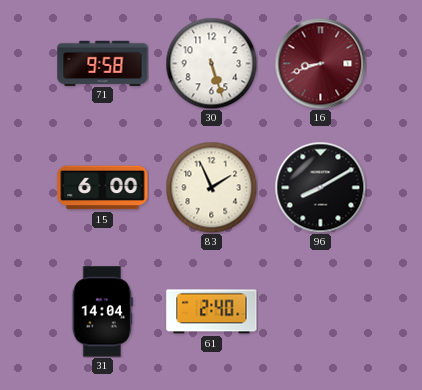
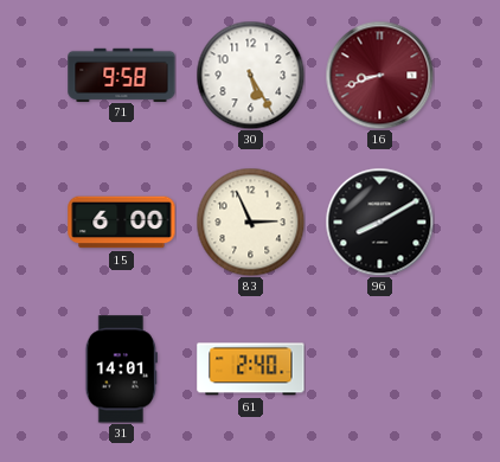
30: 5:27 -> 5:25
83: 1:56 -> 2:56
31: 14:04 -> 14:01
